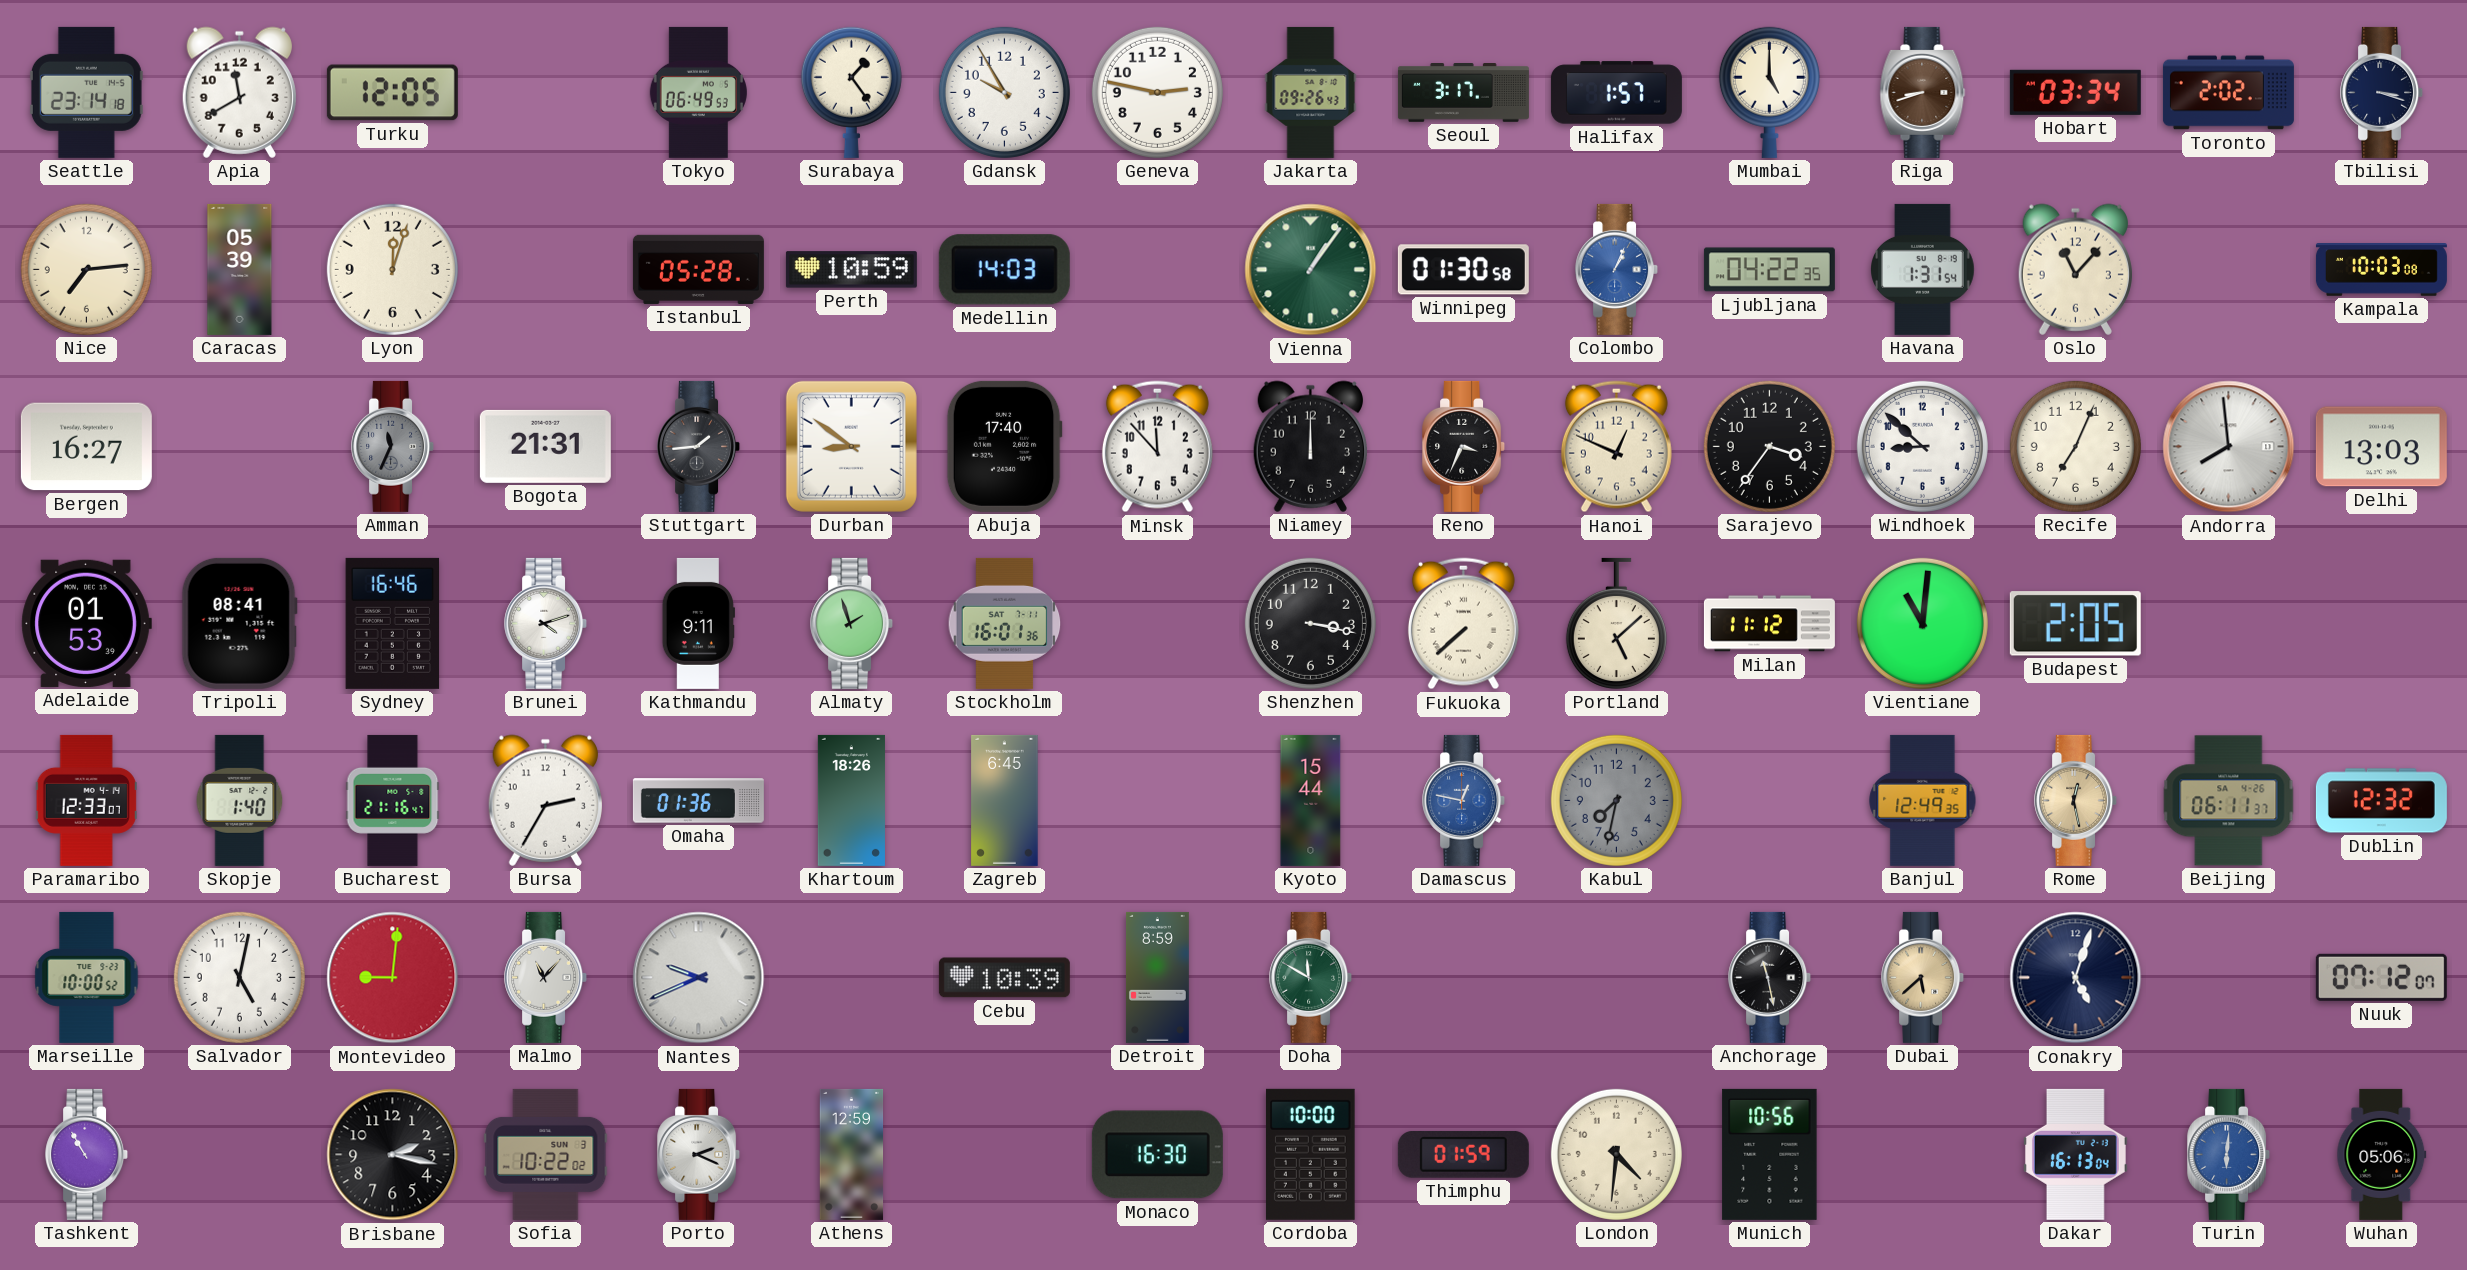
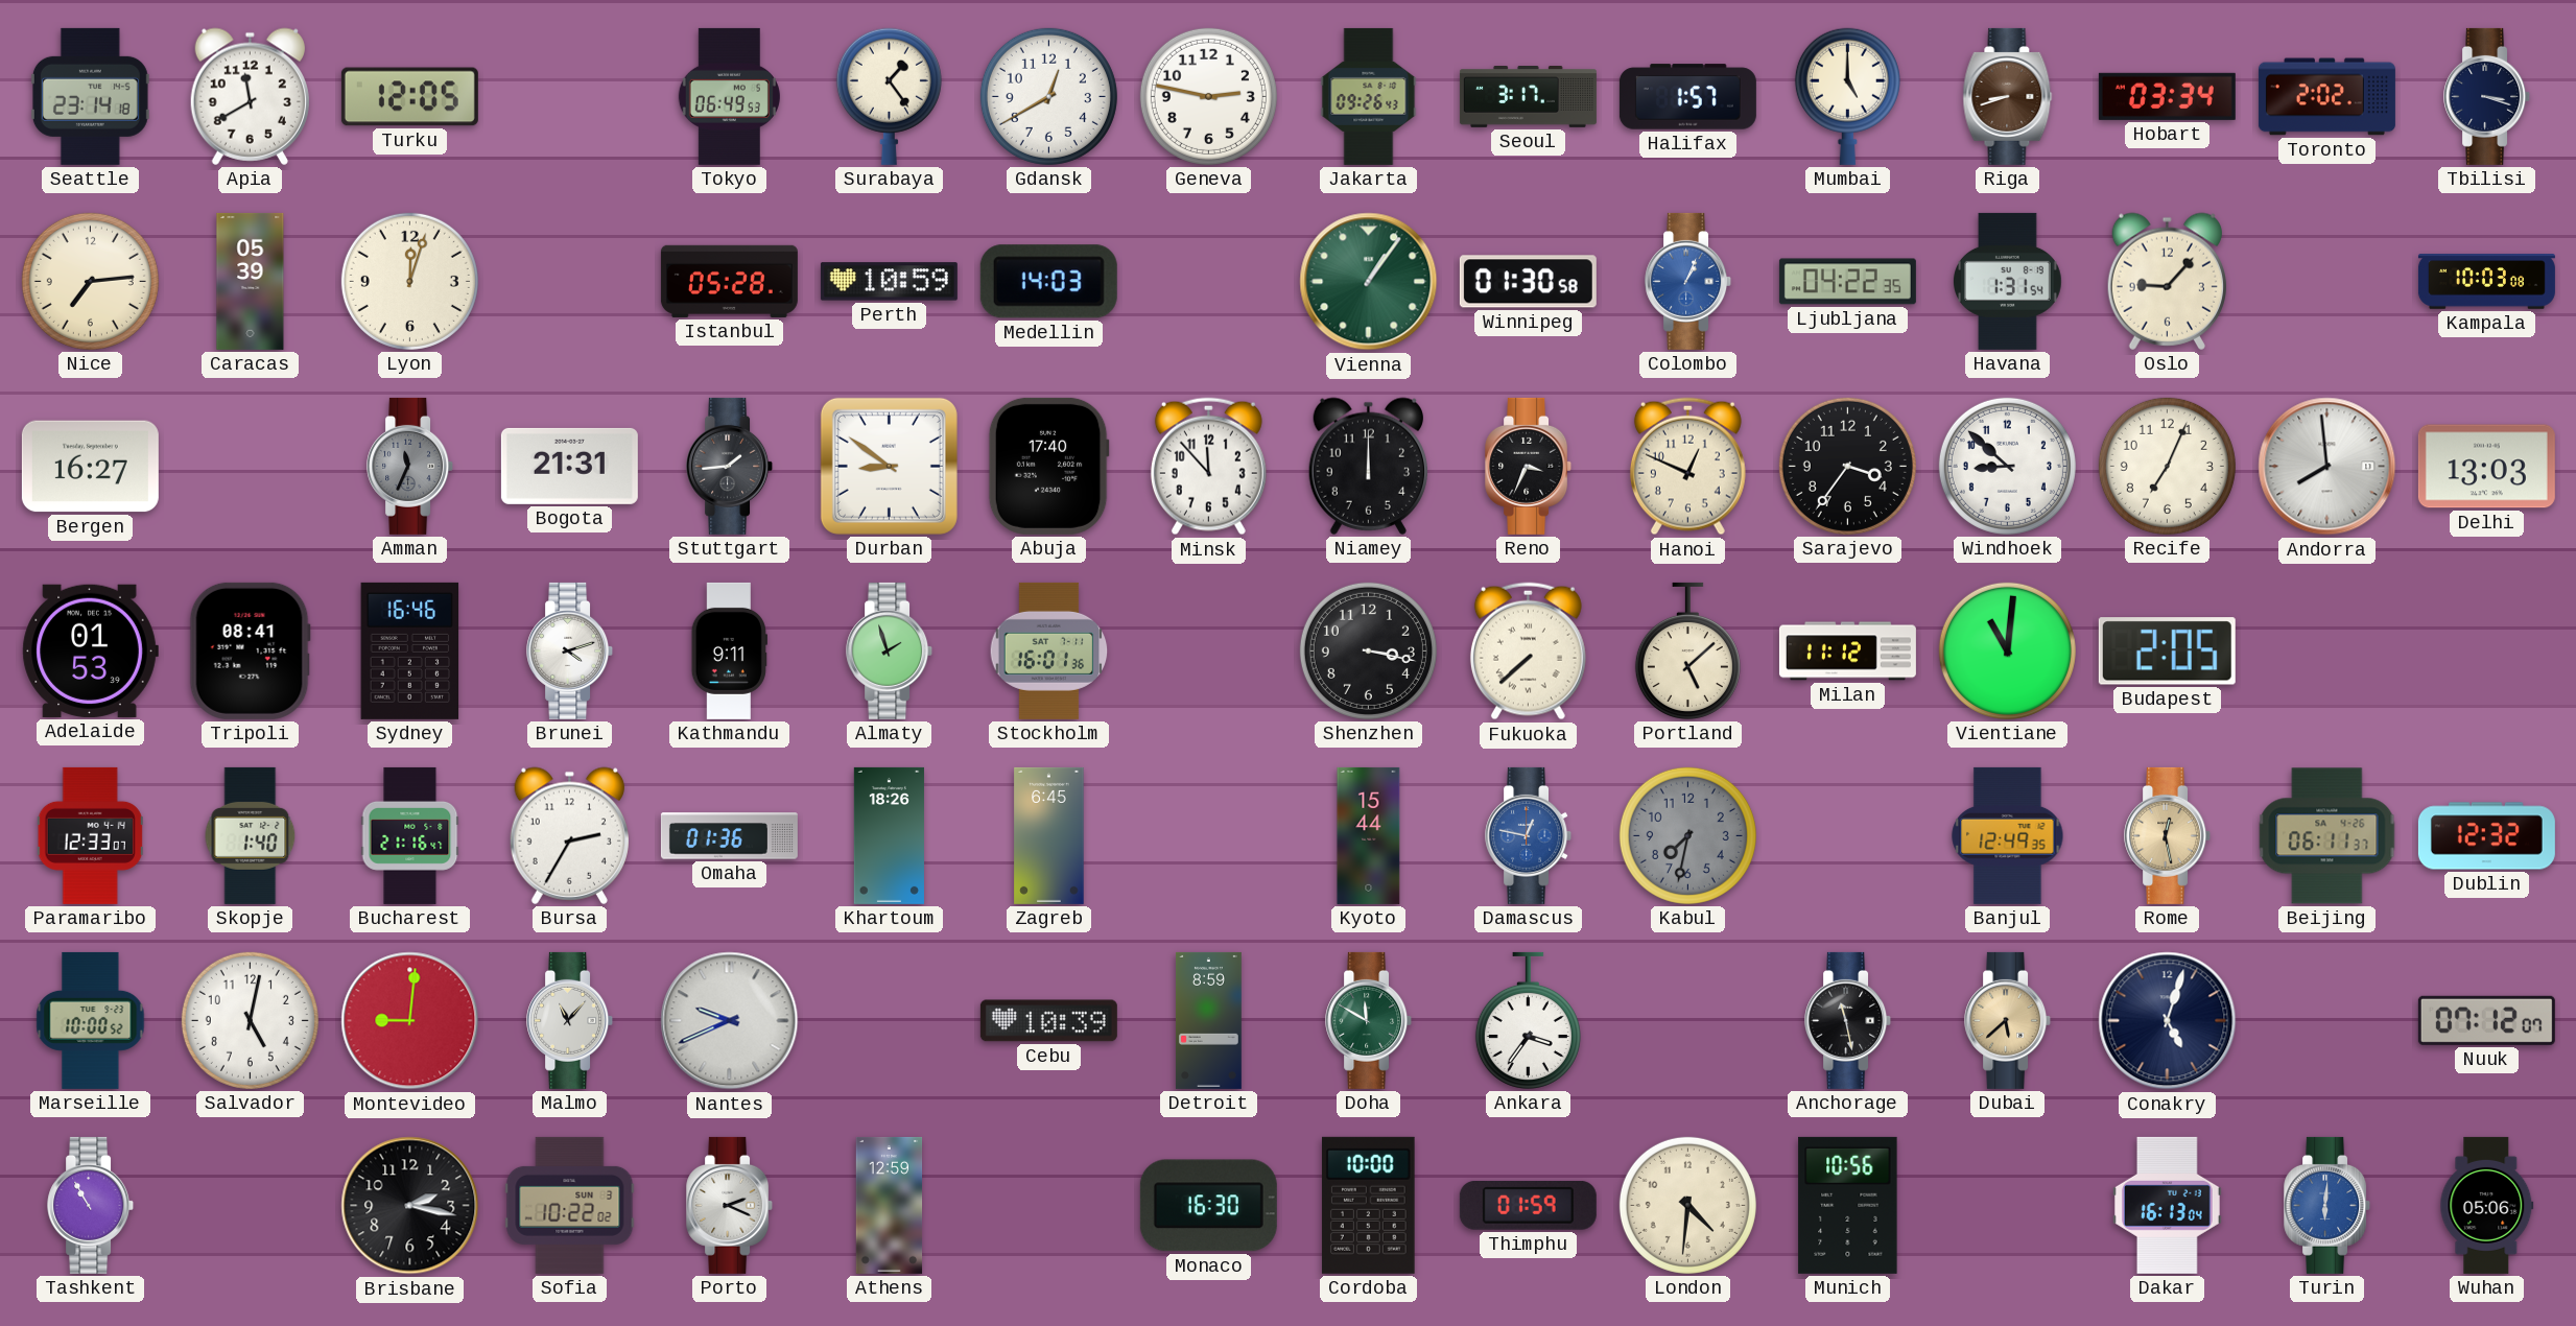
Gdansk: 9:55 -> 12:40
Oslo: 11:07 -> 9:07
Ankara: none -> 3:36
